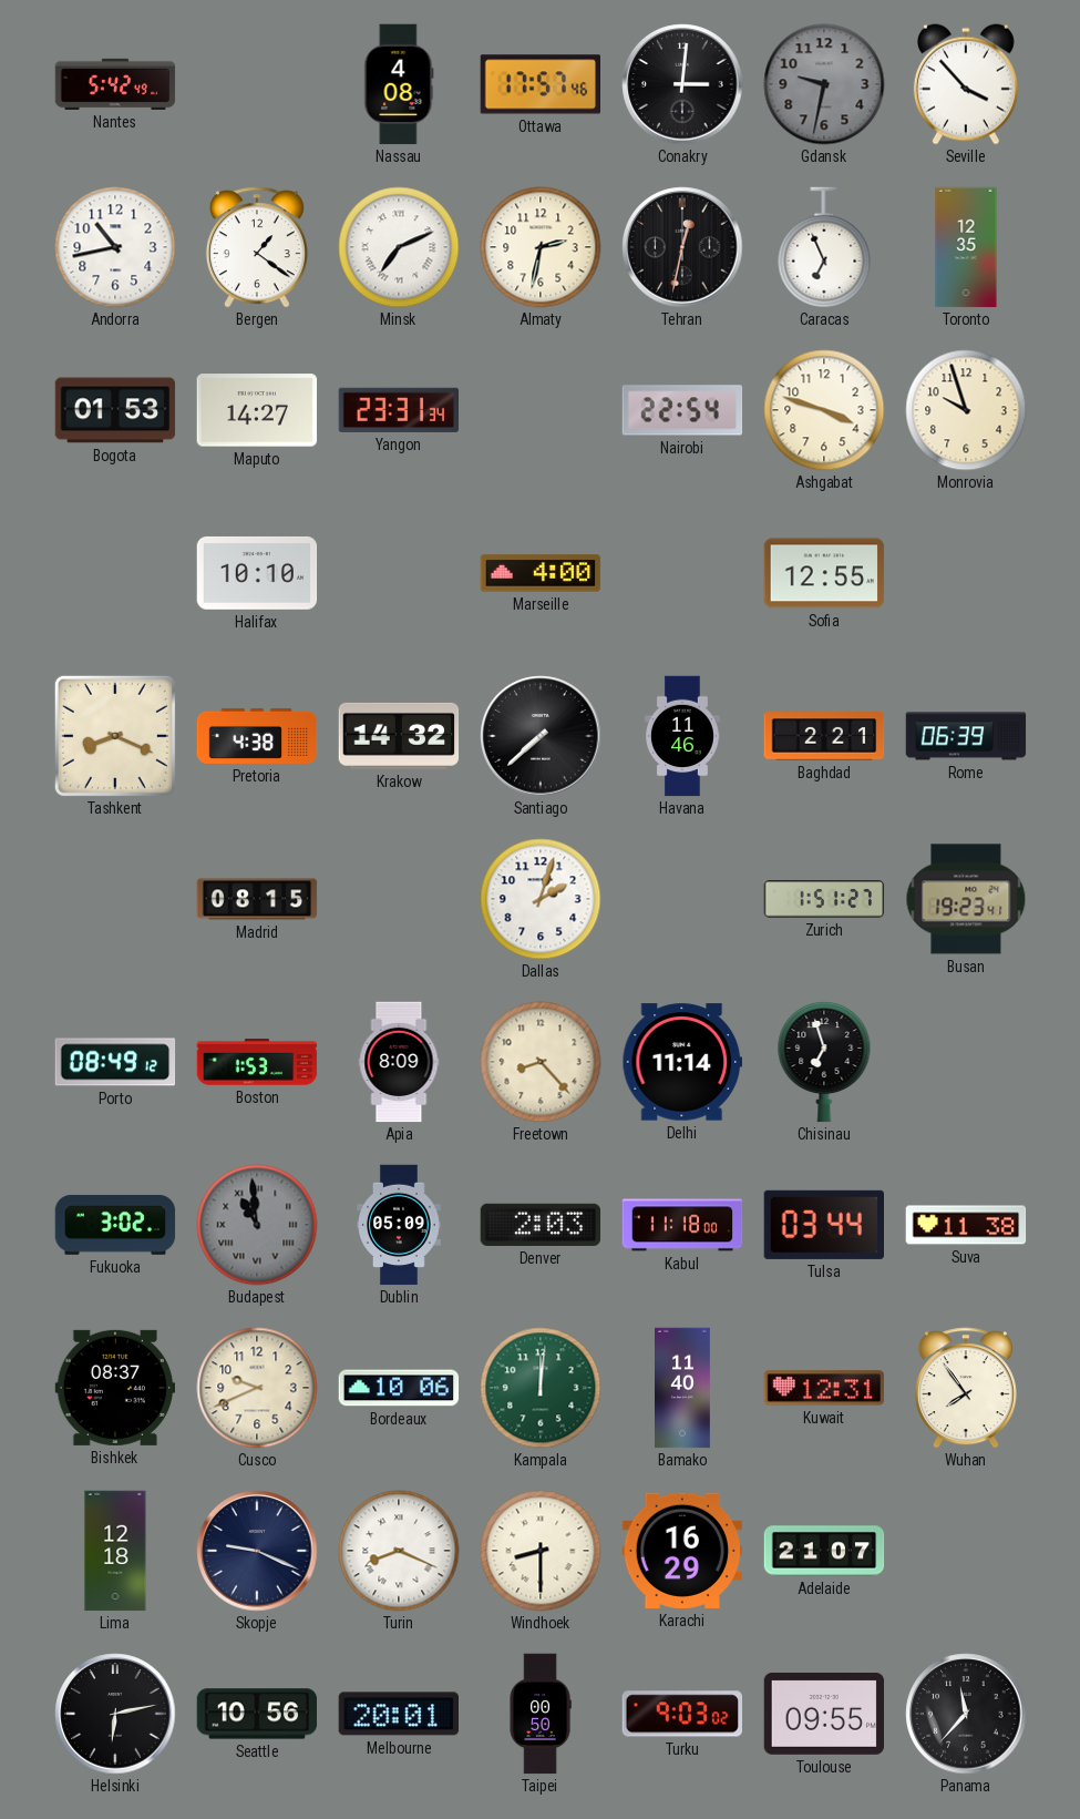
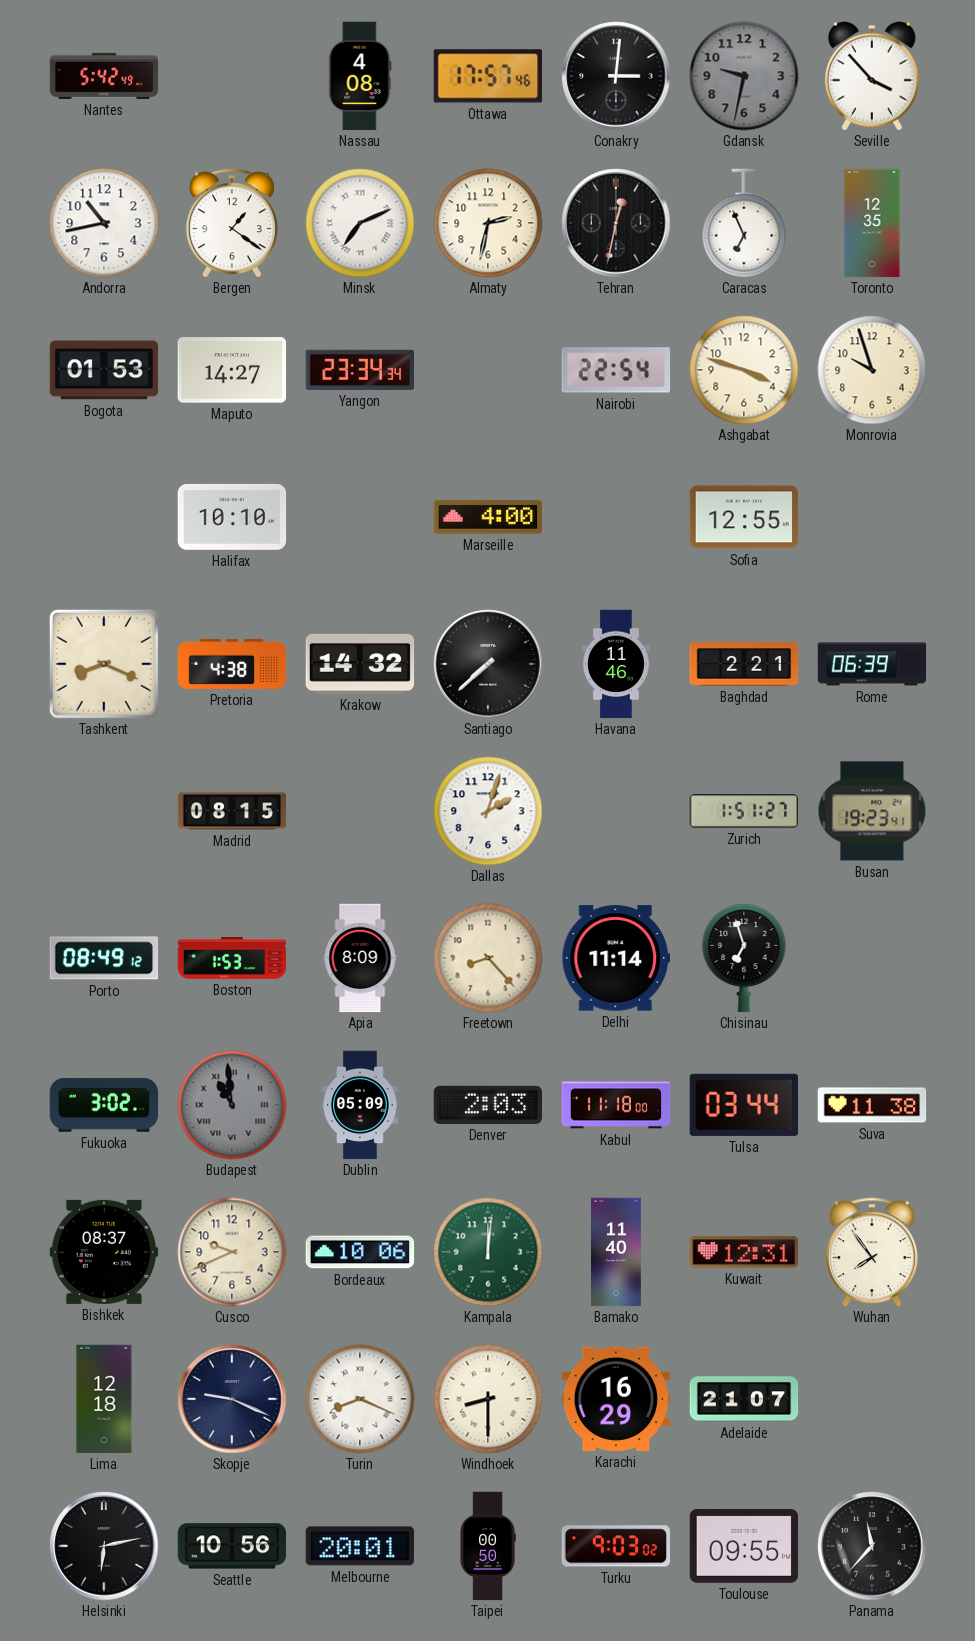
Yangon: 23:31 -> 23:34
